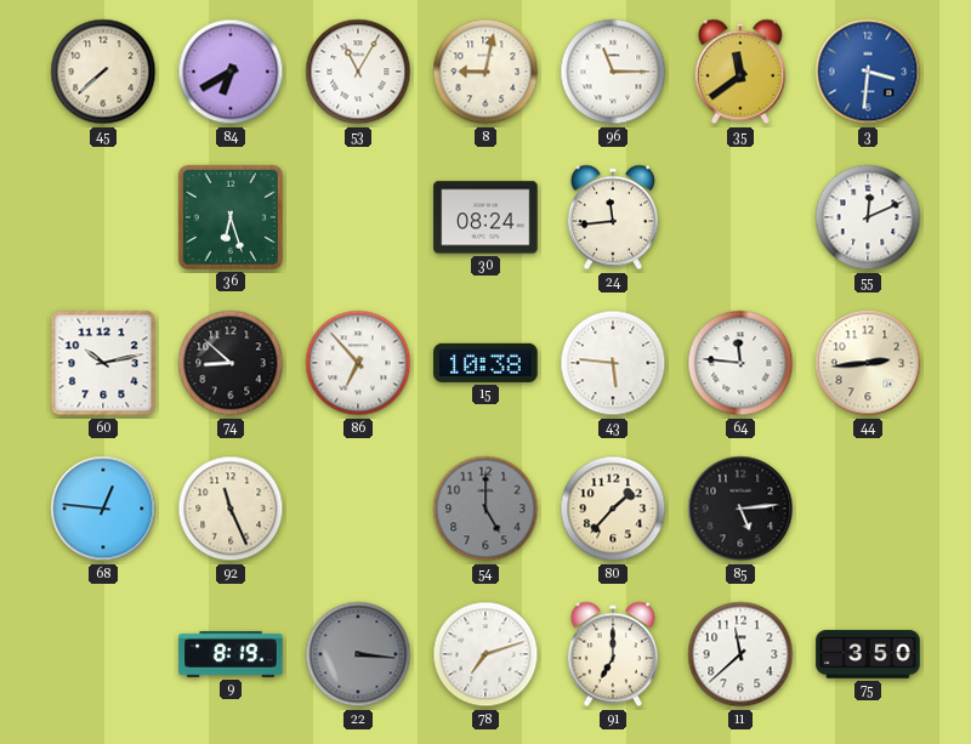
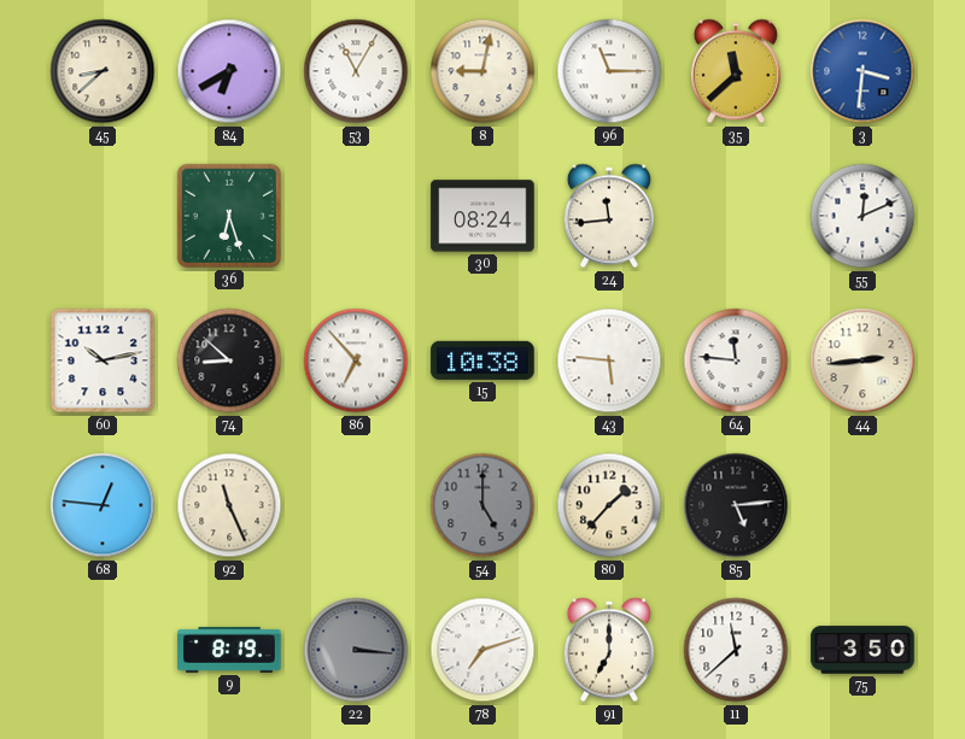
45: 7:38 -> 8:38
35: 11:39 -> 11:38
